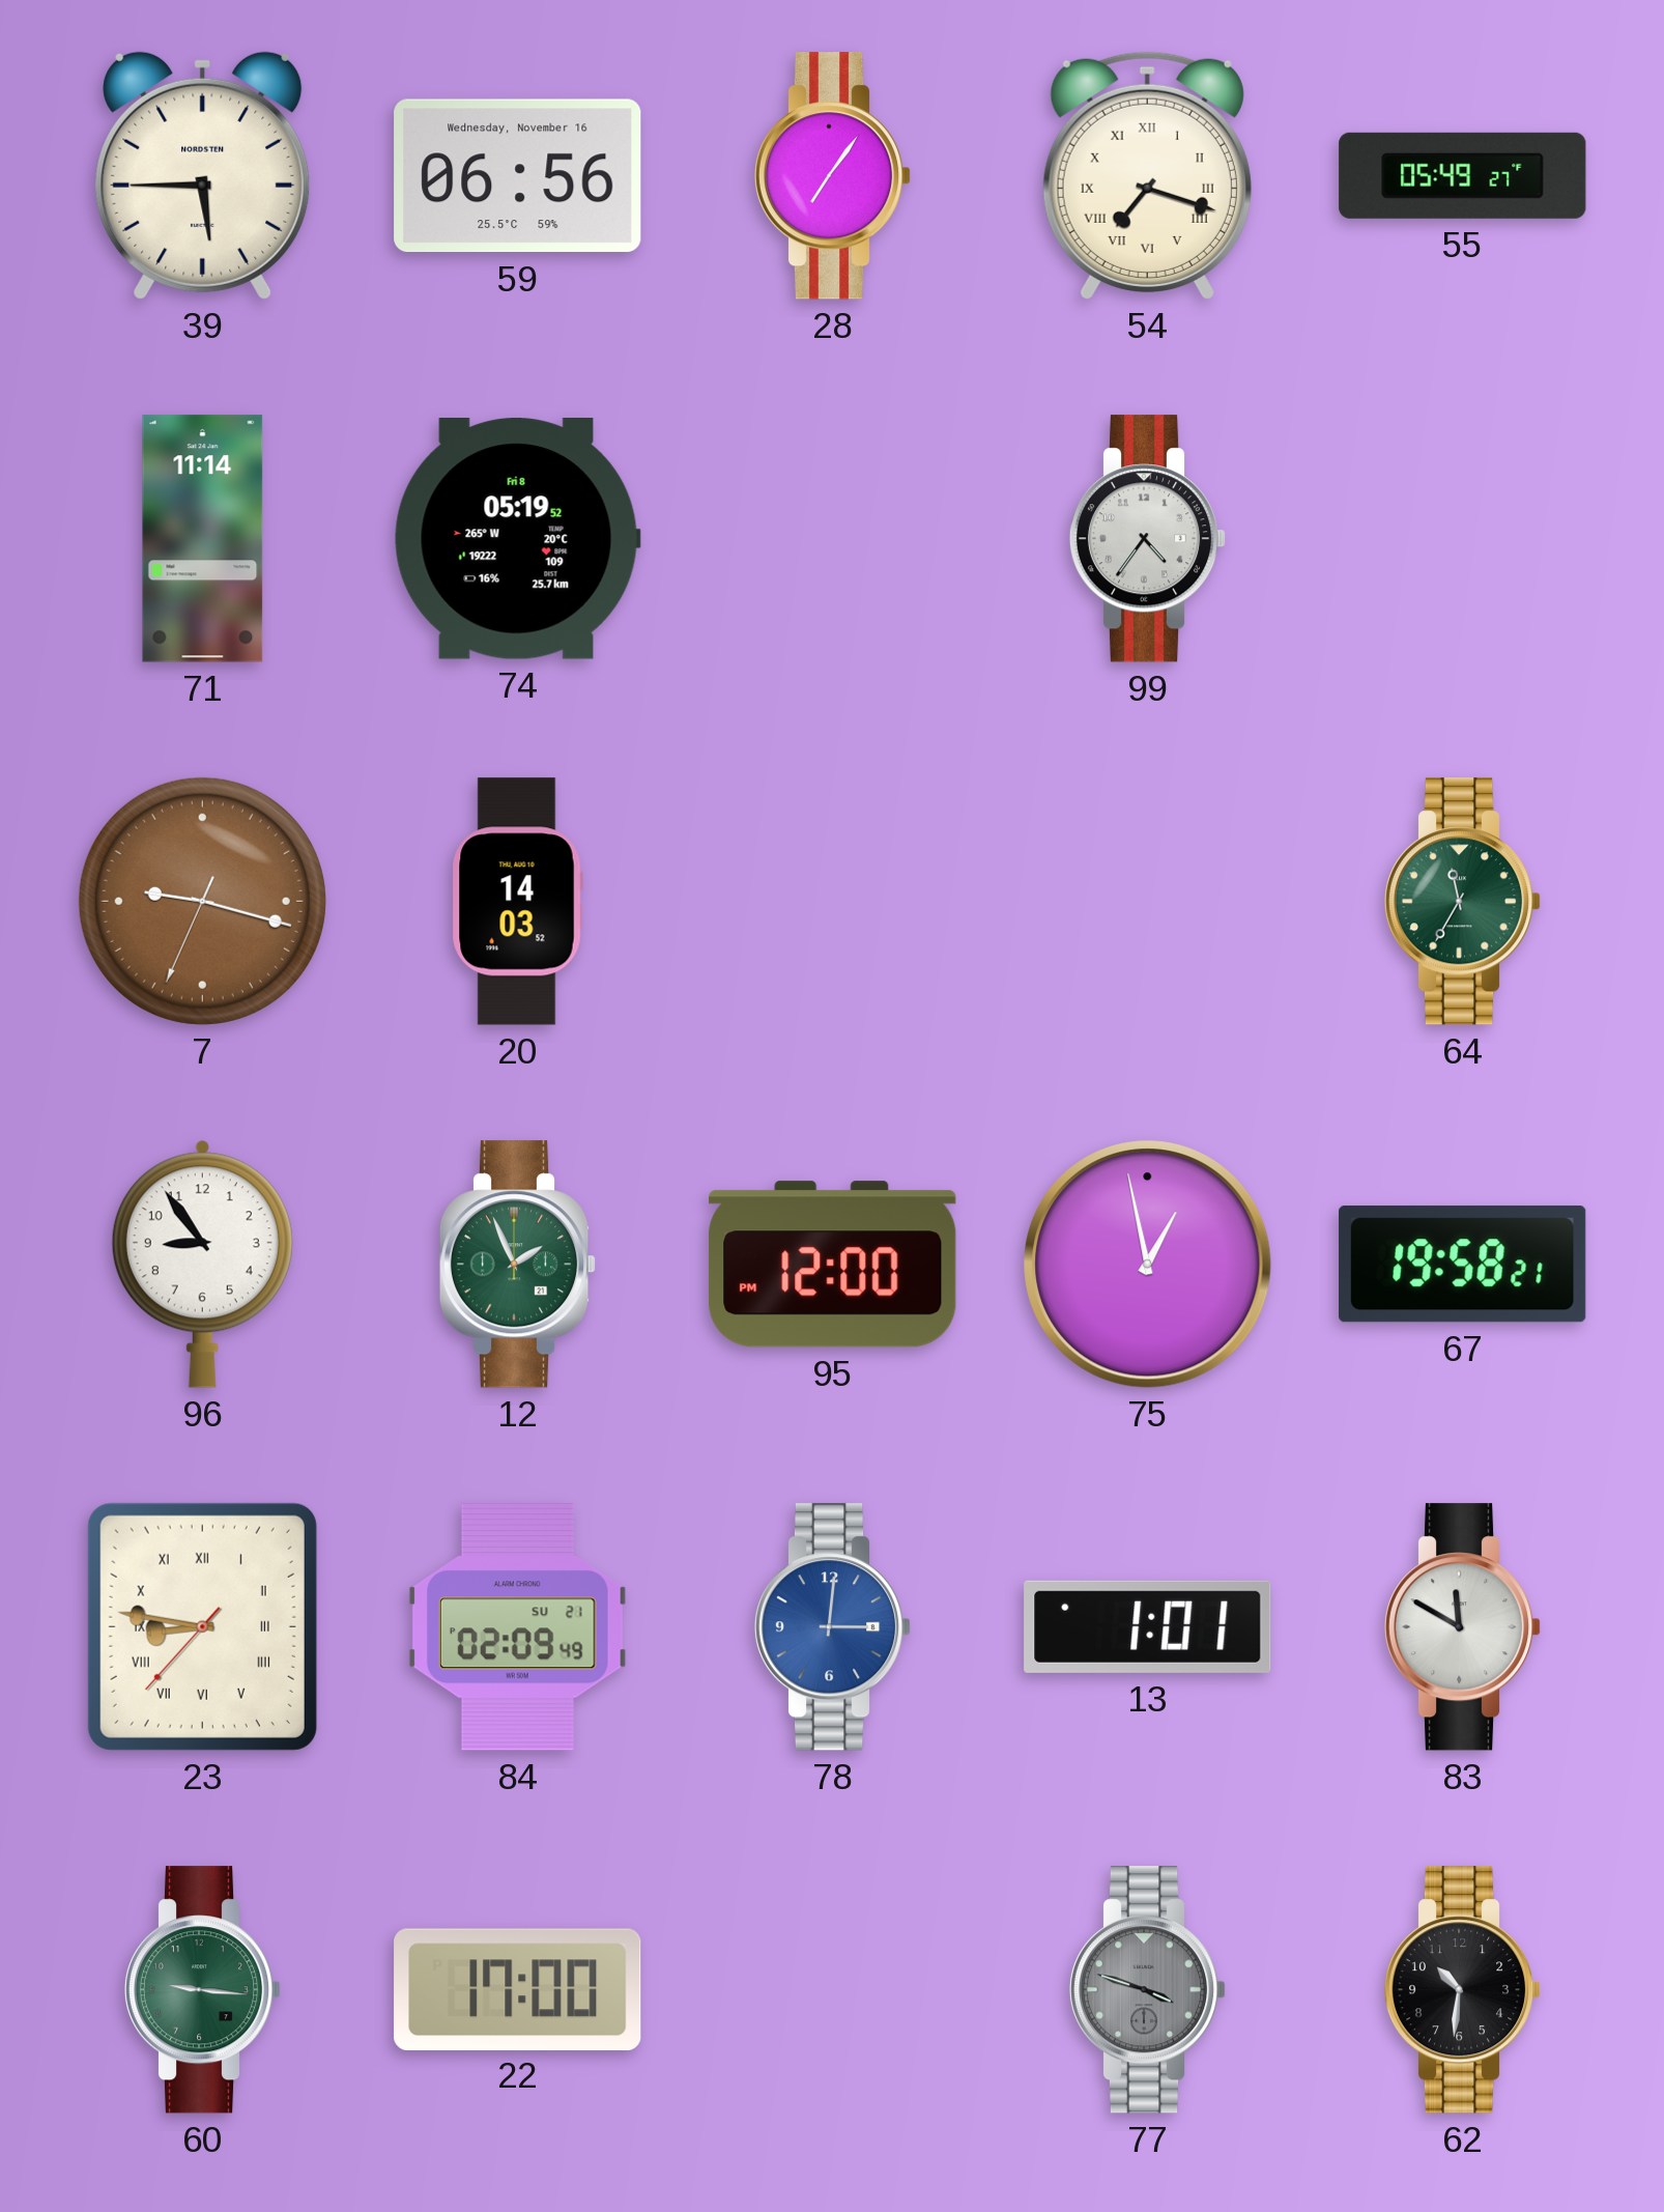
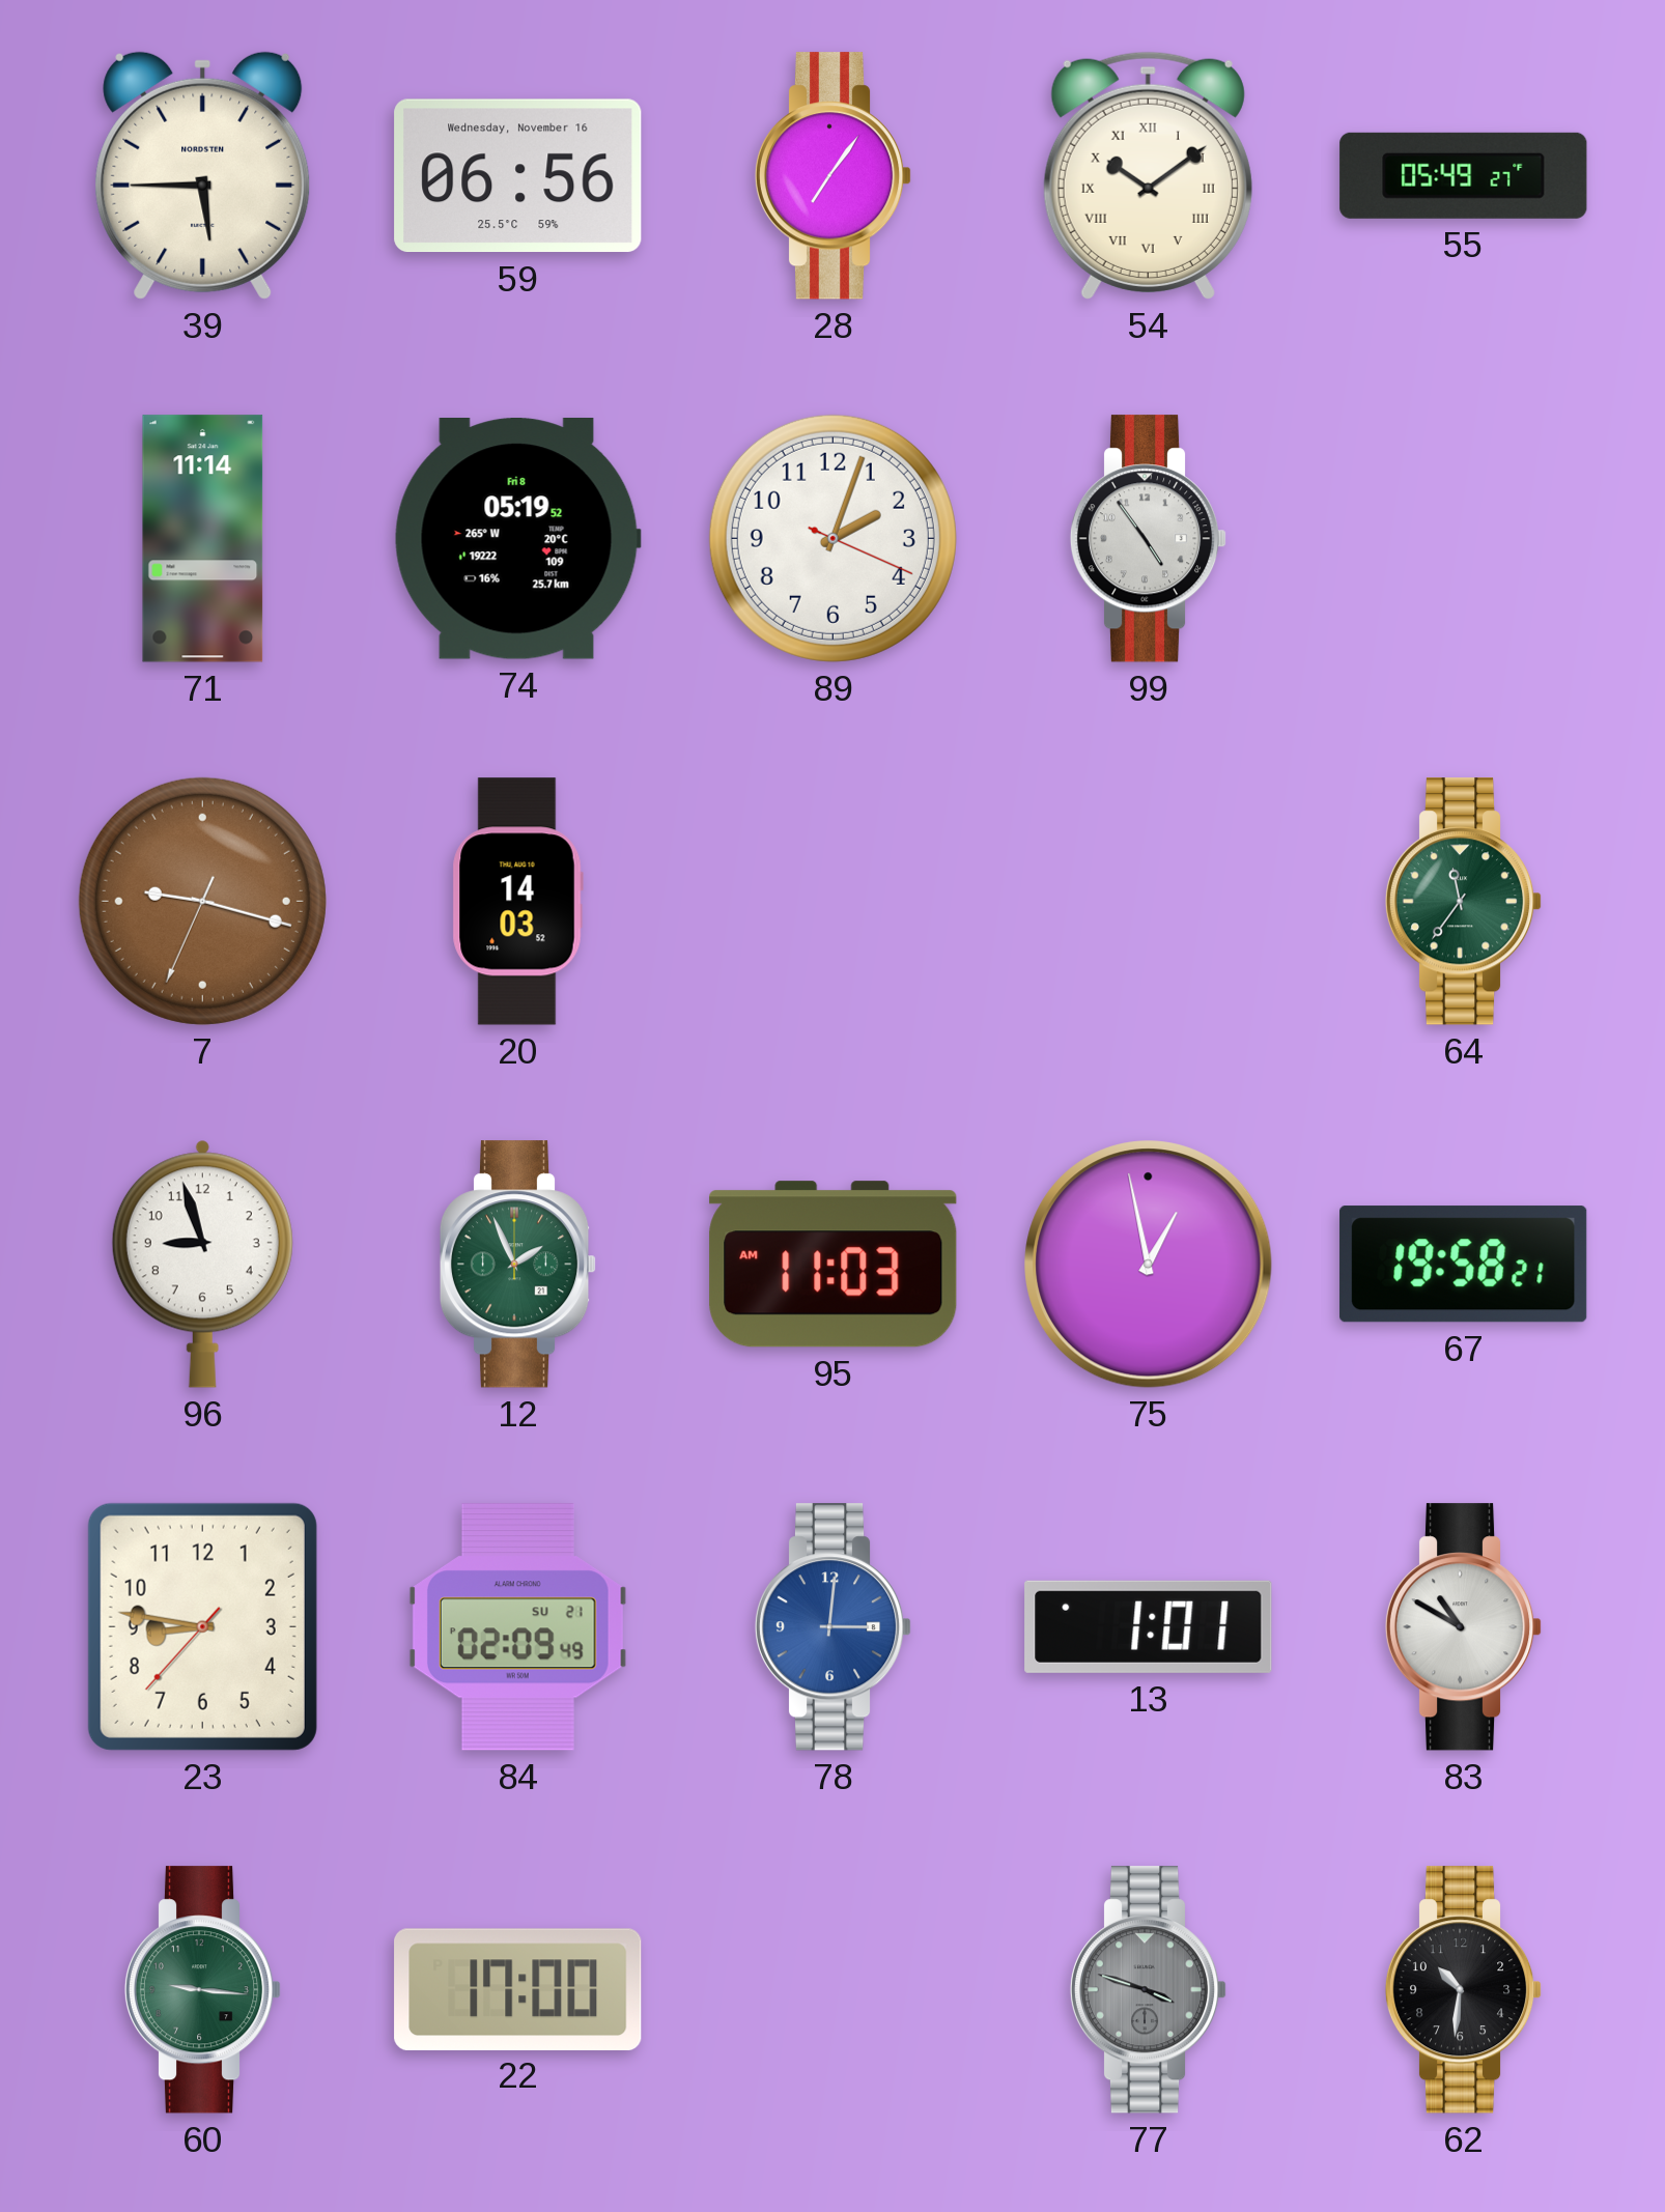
54: 7:18 -> 10:09
89: none -> 2:03
99: 4:36 -> 4:54
64: 11:35 -> 11:36
96: 8:54 -> 8:57
95: 12:00 -> 11:03
23 numerals: Roman -> Arabic
83: 11:50 -> 10:50
